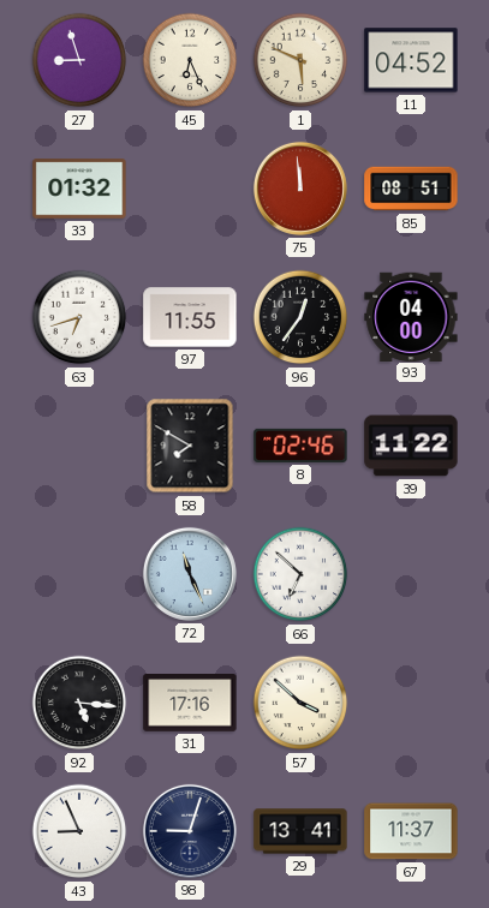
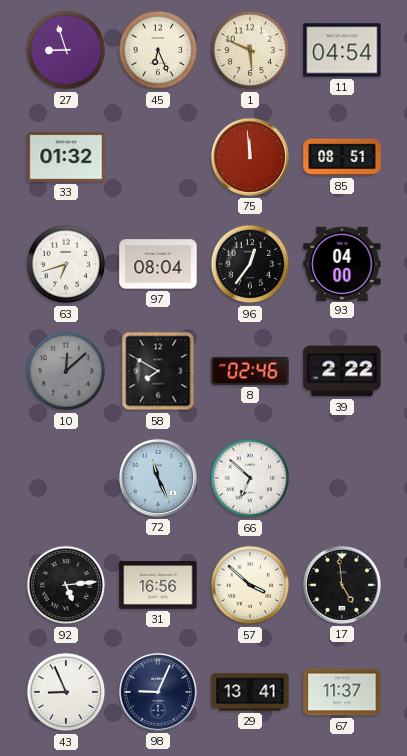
11: 04:52 -> 04:54
97: 11:55 -> 08:04
10: none -> 12:08
39: 11:22 -> 2:22
92: 5:16 -> 5:14
31: 17:16 -> 16:56
17: none -> 4:59
98: 9:03 -> 9:04
